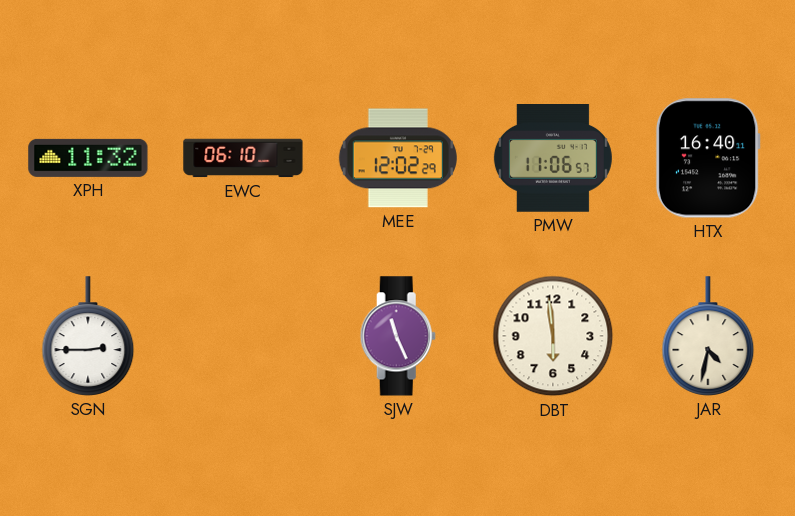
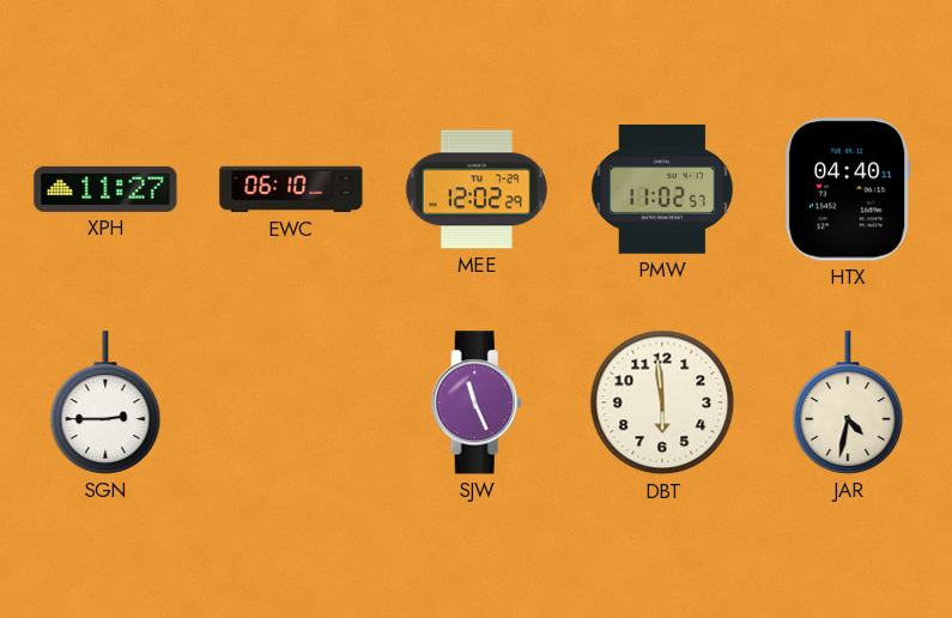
XPH: 11:32 -> 11:27
PMW: 11:06 -> 11:02
HTX: 16:40 -> 04:40
